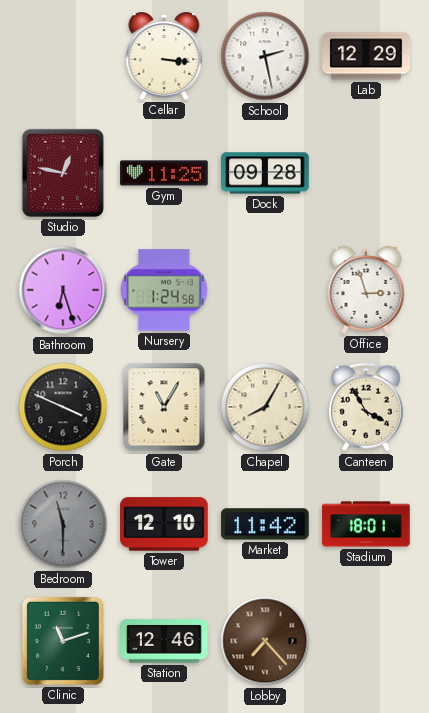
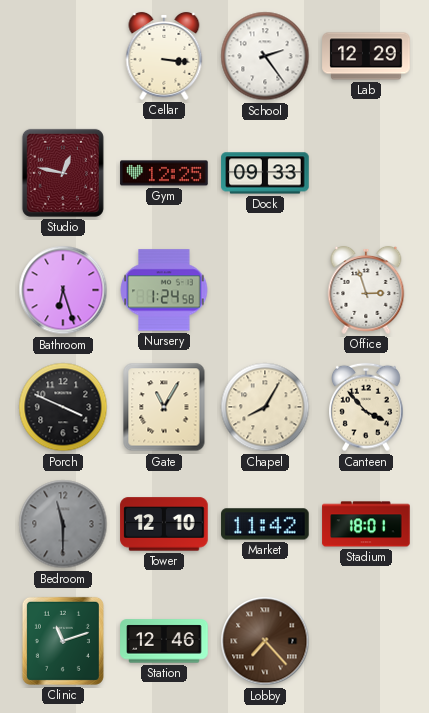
School: 2:28 -> 2:24
Gym: 11:25 -> 12:25
Dock: 09:28 -> 09:33
Canteen: 3:55 -> 3:53
